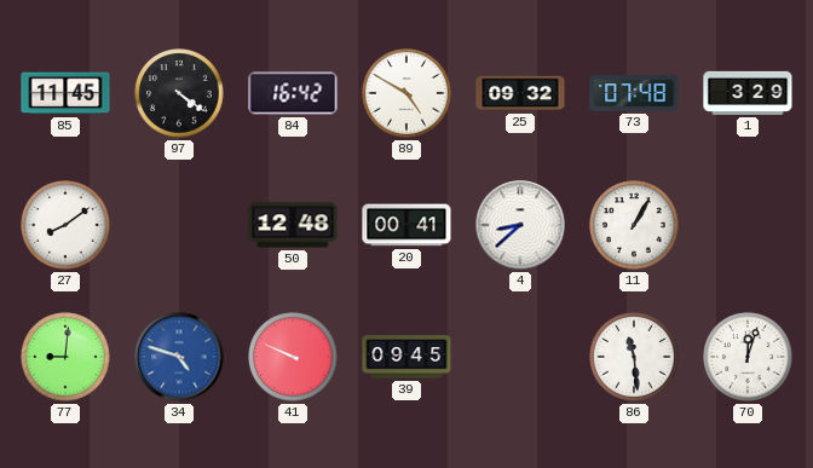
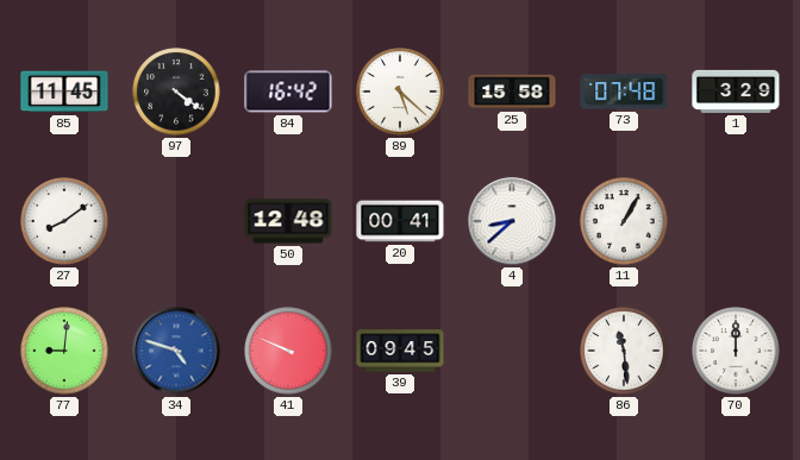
89: 4:50 -> 5:22
25: 09:32 -> 15:58
70: 12:03 -> 12:00
